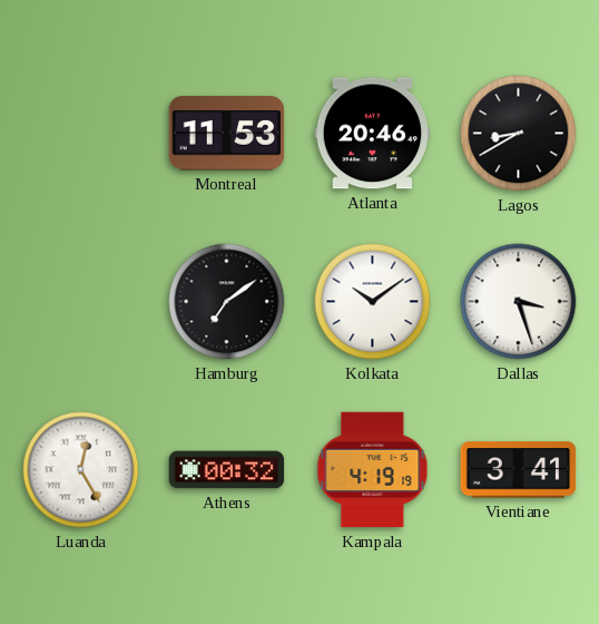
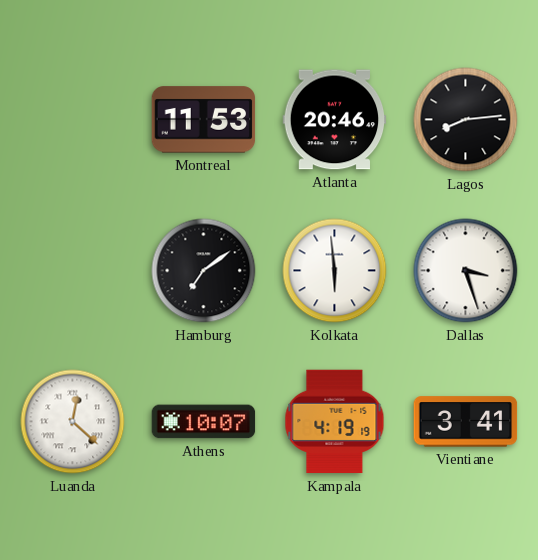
Lagos: 8:40 -> 8:14
Kolkata: 10:09 -> 5:59
Luanda: 12:25 -> 12:22
Athens: 00:32 -> 10:07
